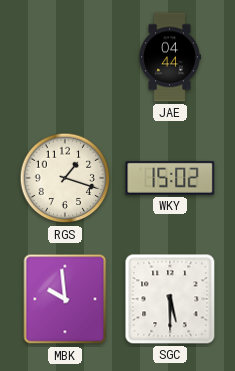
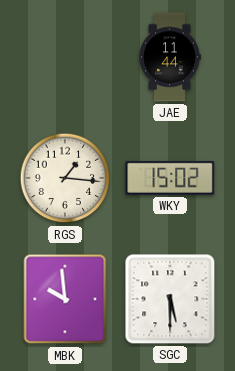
JAE: 04:44 -> 11:44
RGS: 1:18 -> 1:16
